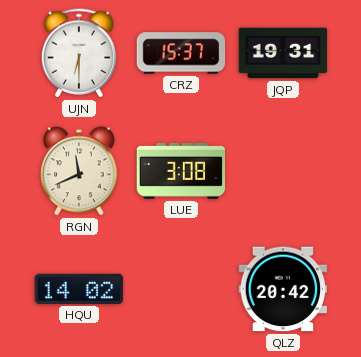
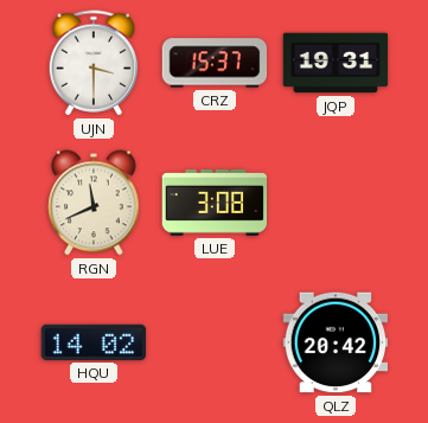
UJN: 6:30 -> 3:30
